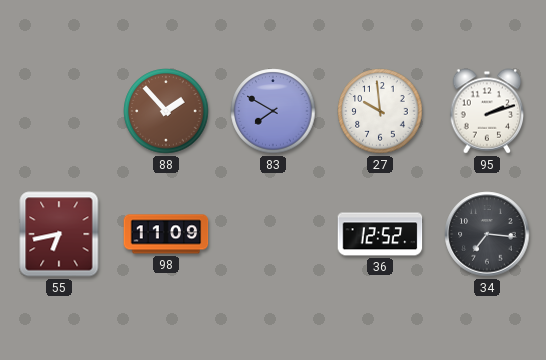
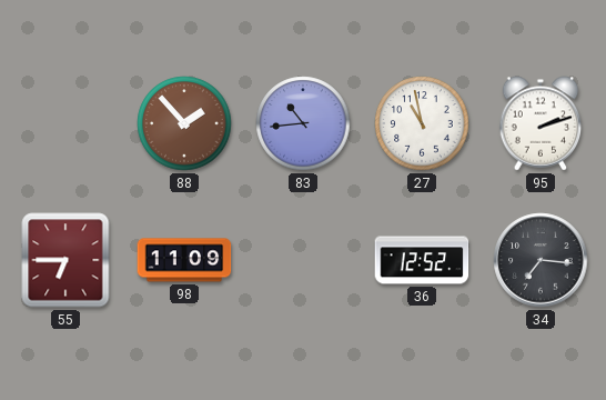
83: 7:50 -> 10:44
27: 9:59 -> 10:58
55: 6:43 -> 6:45
